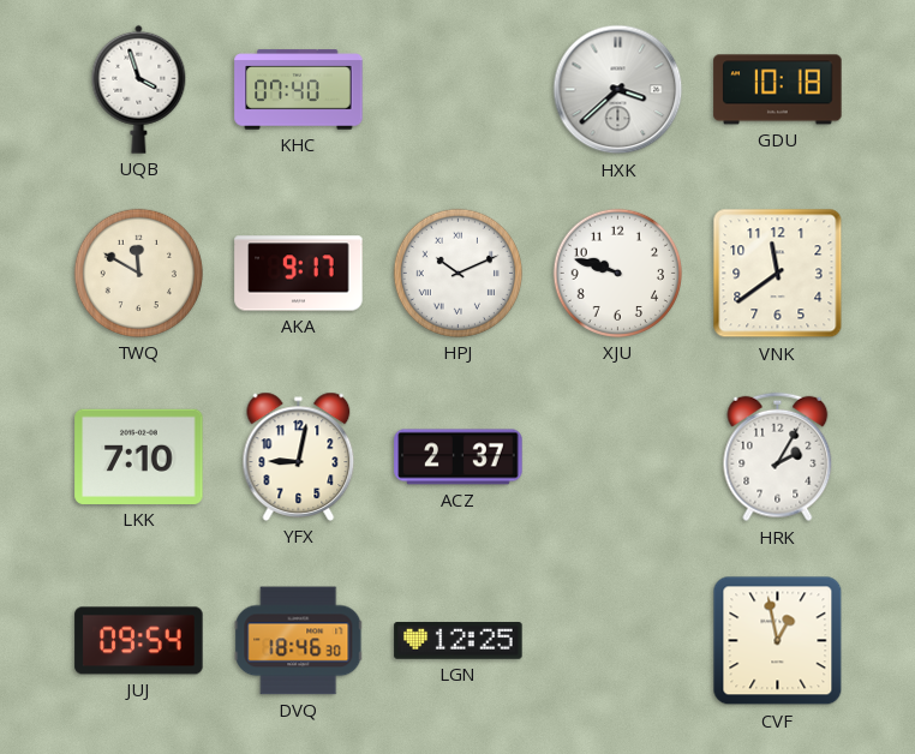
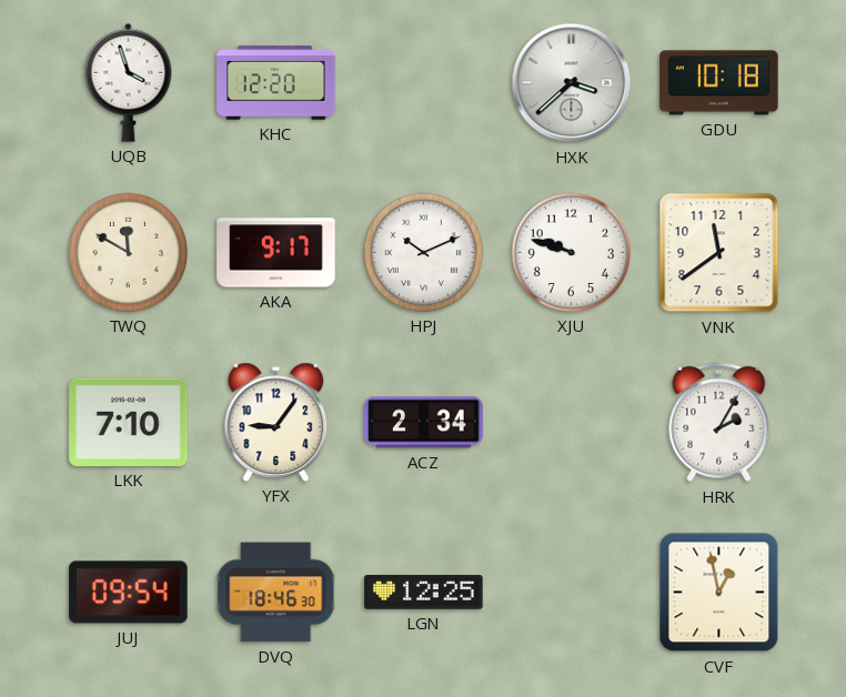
KHC: 07:40 -> 12:20
YFX: 9:02 -> 9:06
ACZ: 2:37 -> 2:34
